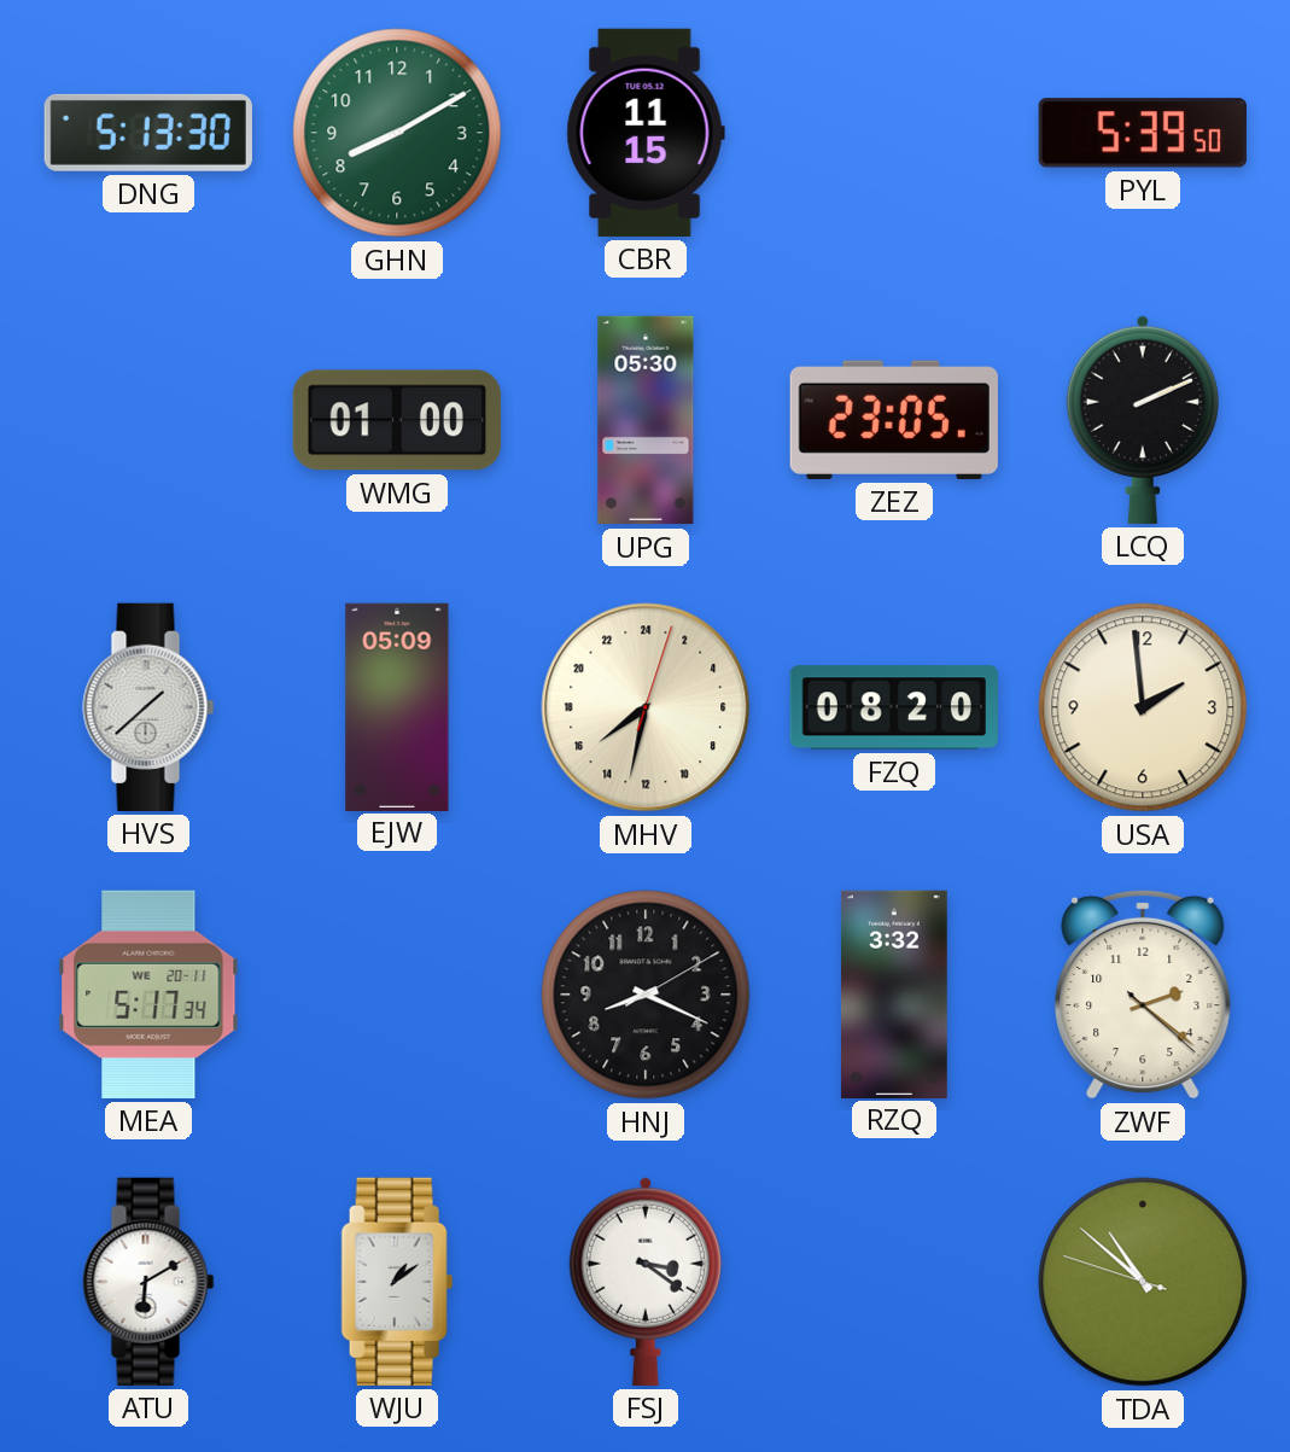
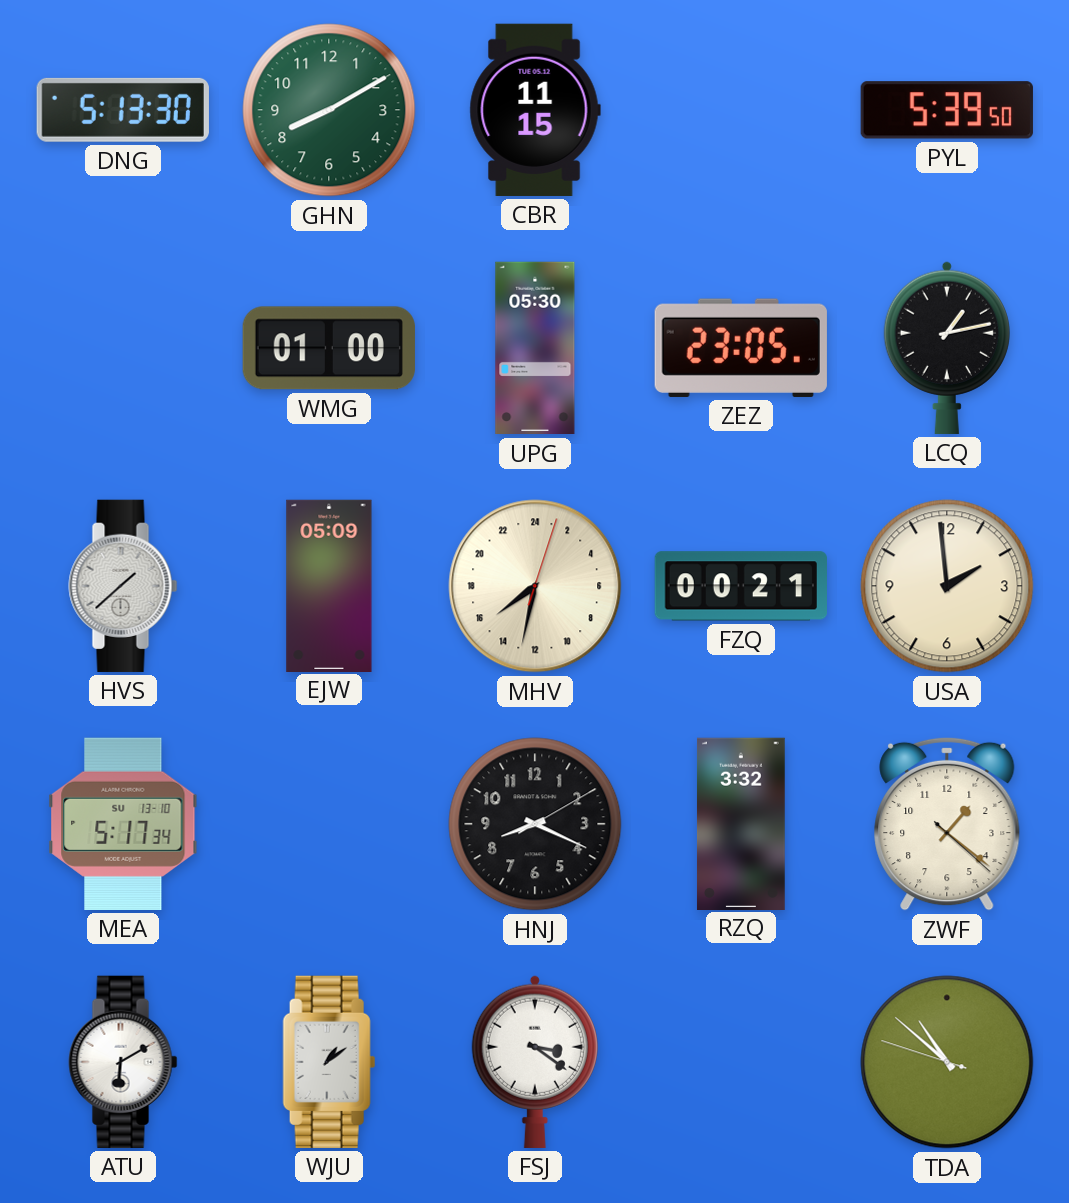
LCQ: 2:11 -> 1:13
FZQ: 08:20 -> 00:21
MEA date: WE 20-11 -> SU 13-10
ZWF: 2:21 -> 1:21
